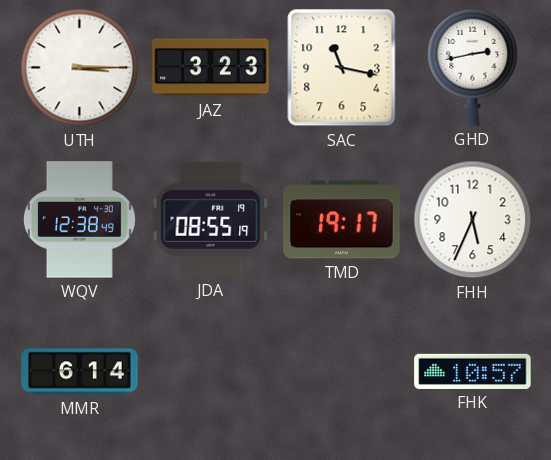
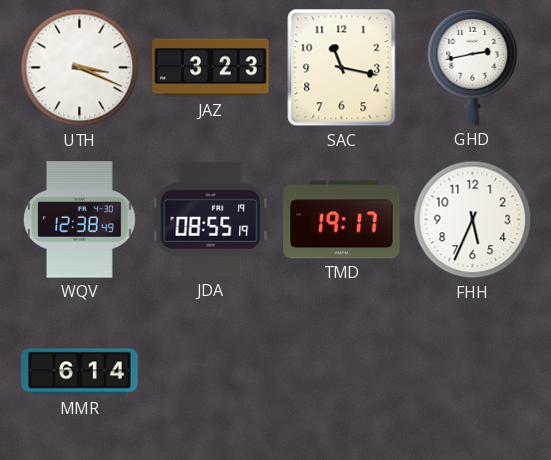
UTH: 3:15 -> 3:19
FHK: 10:57 -> none
